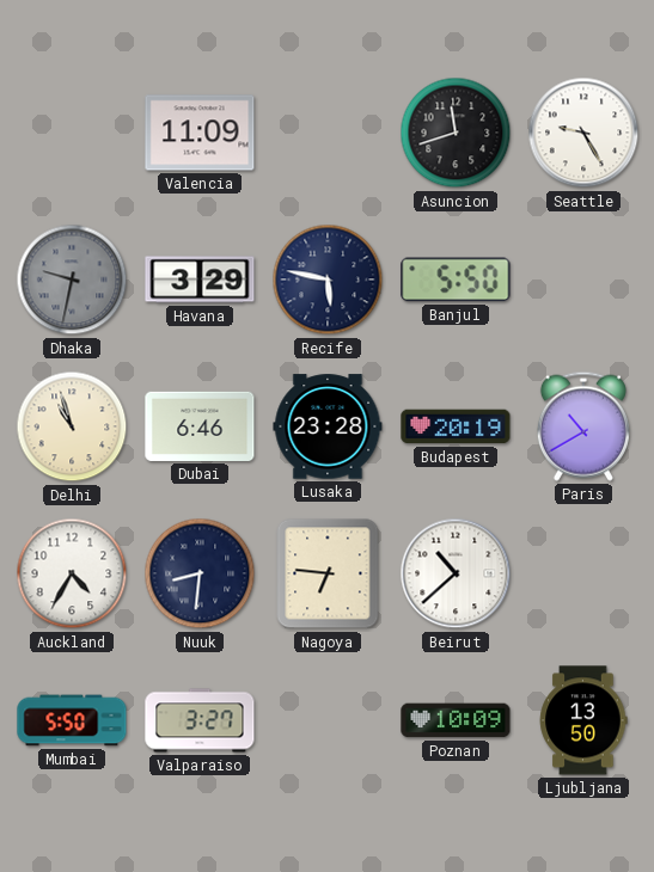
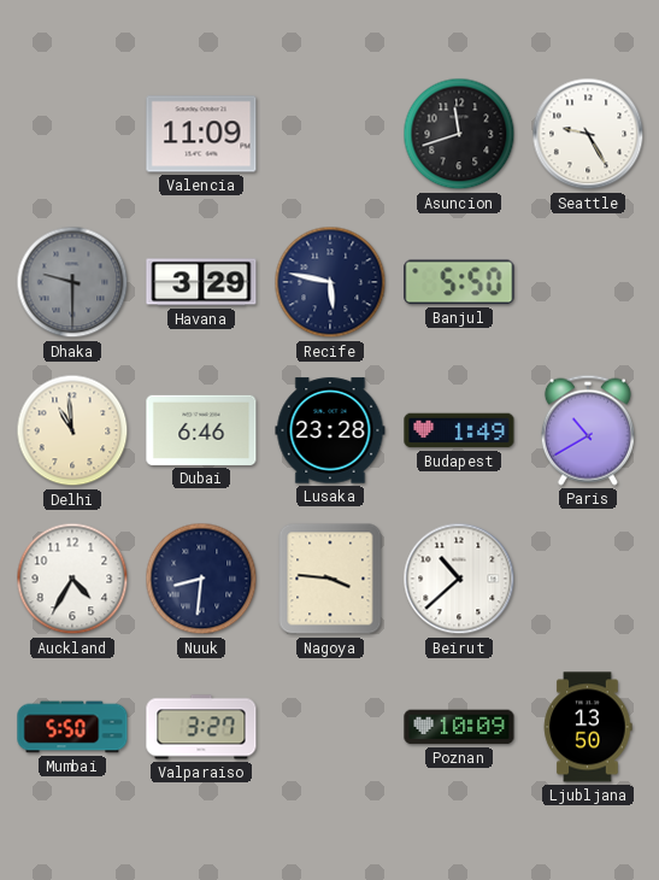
Dhaka: 9:32 -> 9:30
Delhi: 10:57 -> 10:59
Budapest: 20:19 -> 1:49
Nagoya: 6:46 -> 3:46
